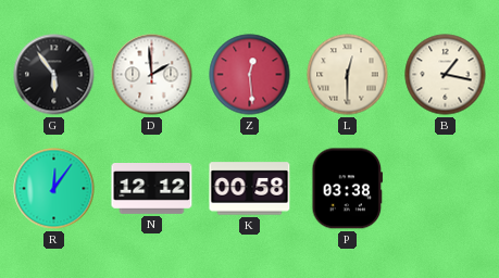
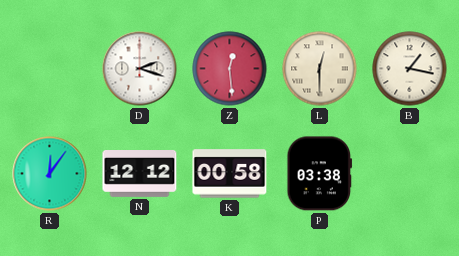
G: 5:54 -> none
D: 1:59 -> 2:18
